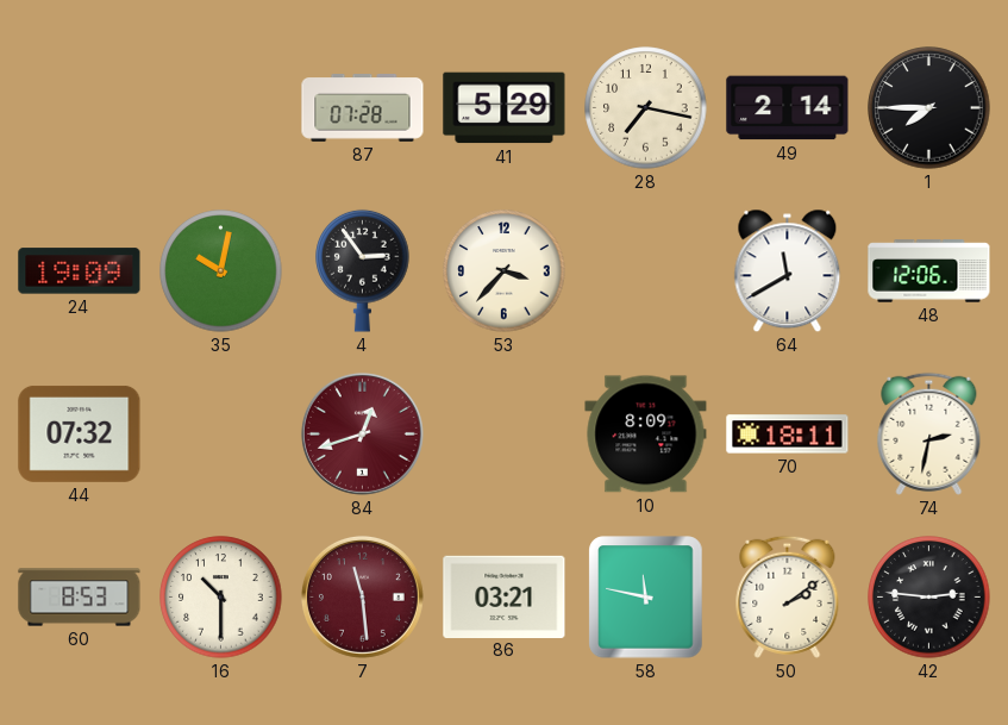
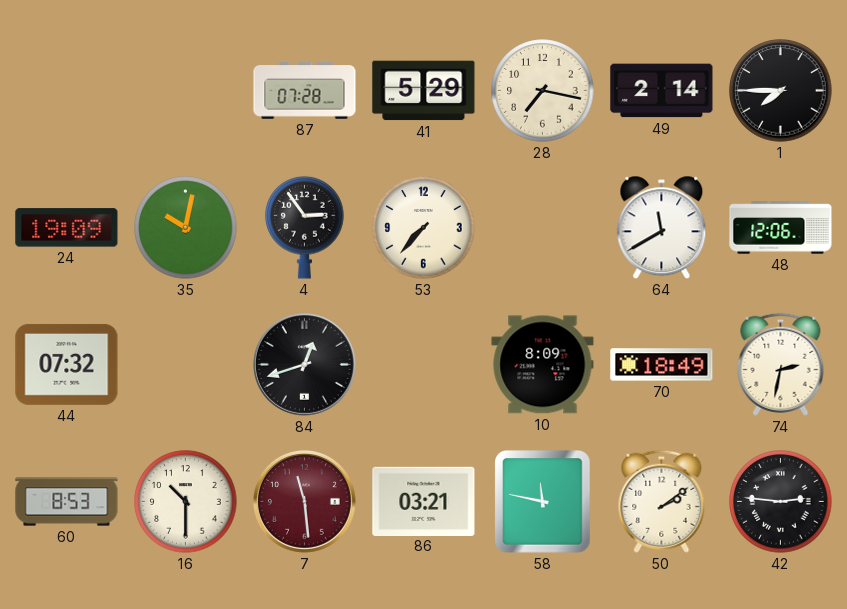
53: 3:37 -> 7:37
84 dial: burgundy -> black
70: 18:11 -> 18:49
